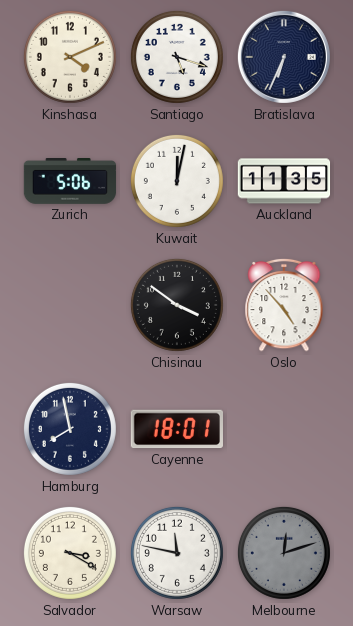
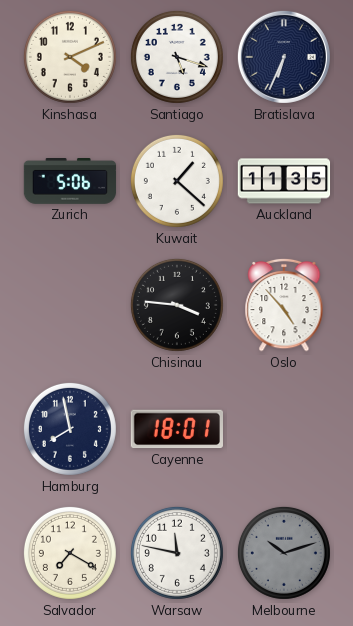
Kuwait: 12:02 -> 1:22
Chisinau: 3:51 -> 3:46
Salvador: 3:20 -> 7:20
Melbourne: 12:12 -> 10:12
